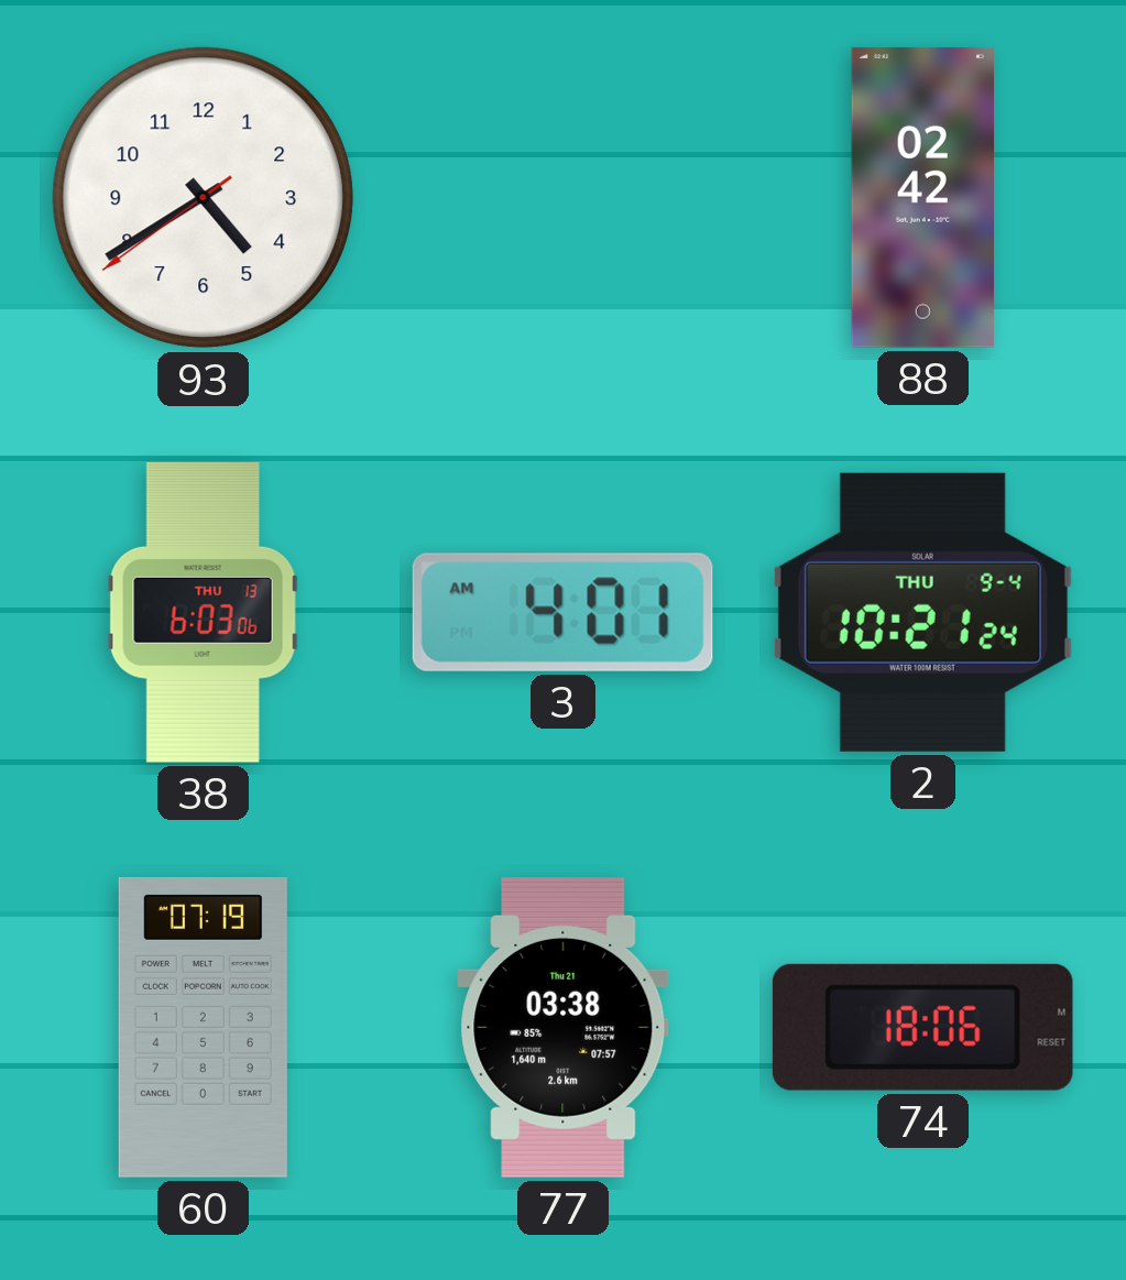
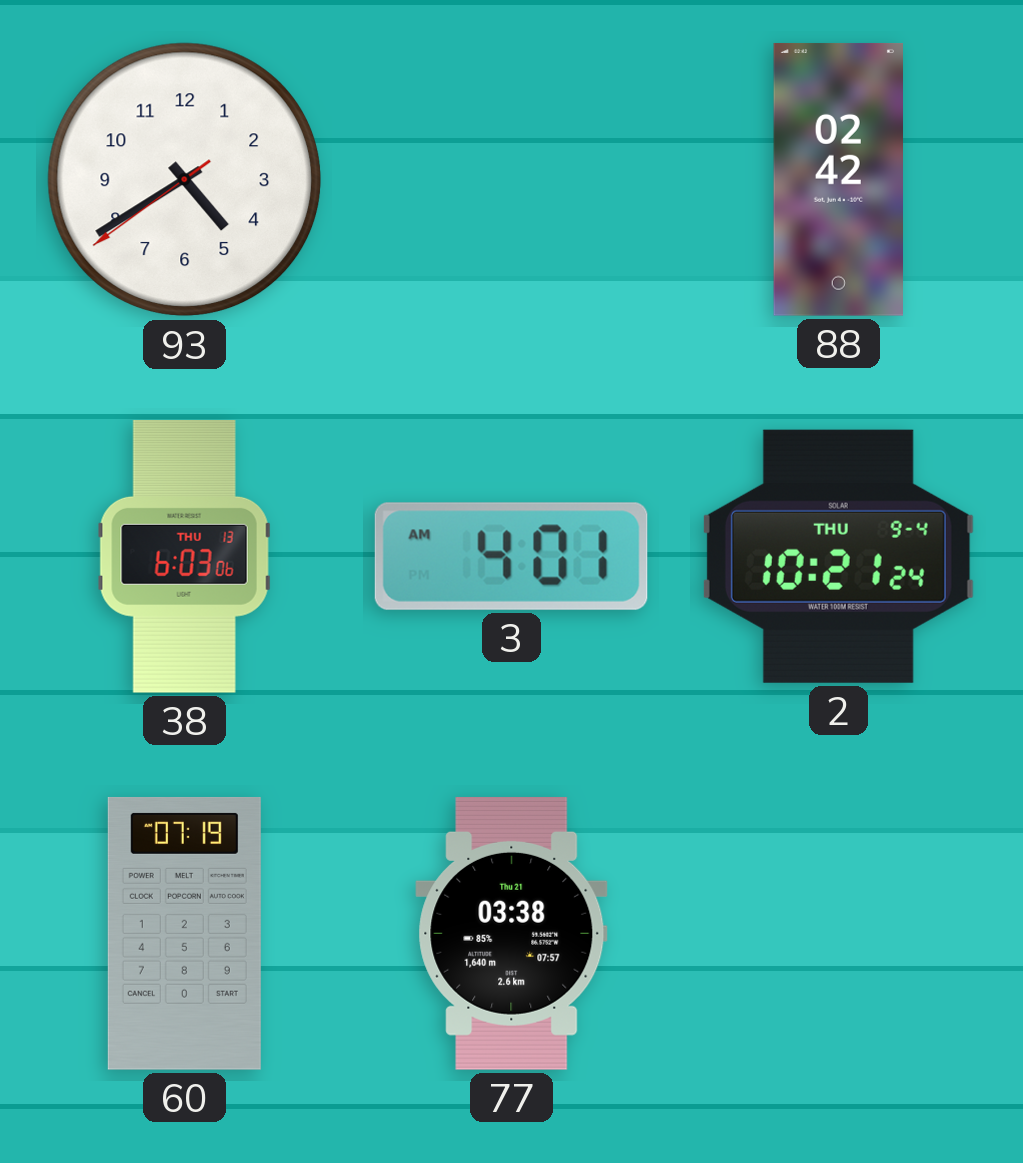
74: 18:06 -> none
